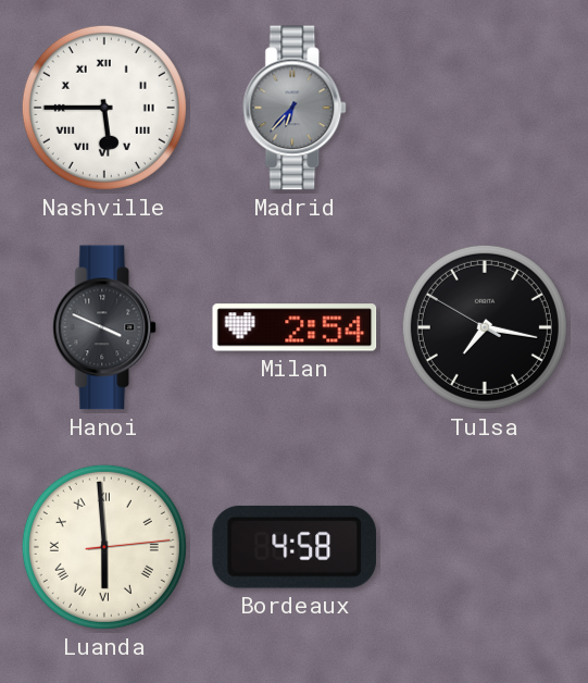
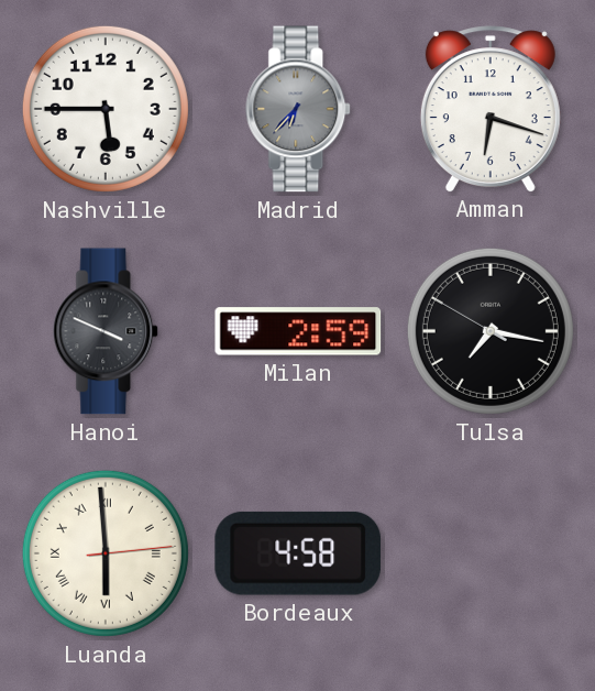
Nashville numerals: Roman -> Arabic
Amman: none -> 6:18
Milan: 2:54 -> 2:59
